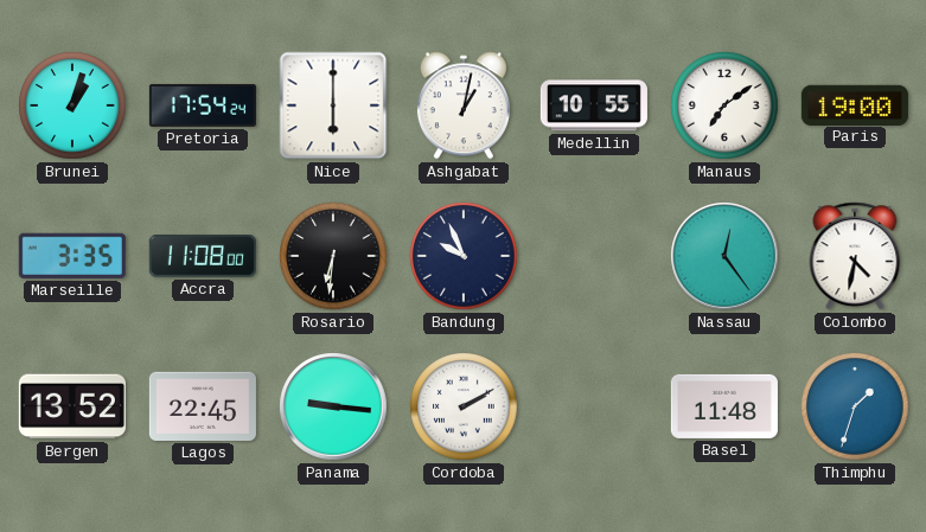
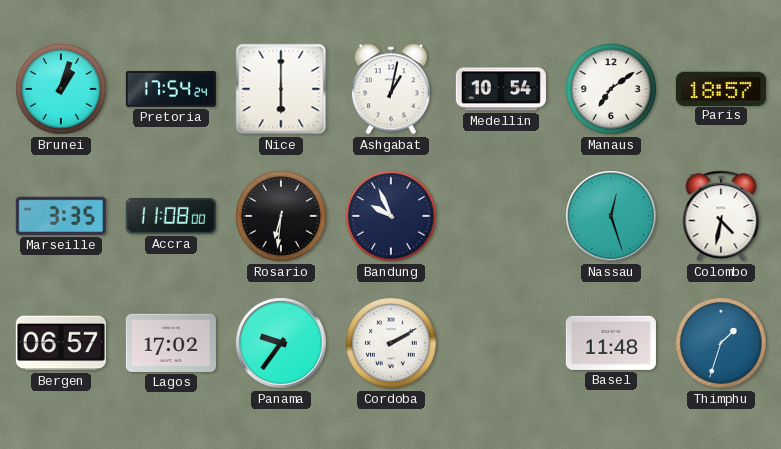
Medellin: 10:55 -> 10:54
Paris: 19:00 -> 18:57
Nassau: 12:24 -> 12:27
Bergen: 13:52 -> 06:57
Lagos: 22:45 -> 17:02
Panama: 9:16 -> 9:36
